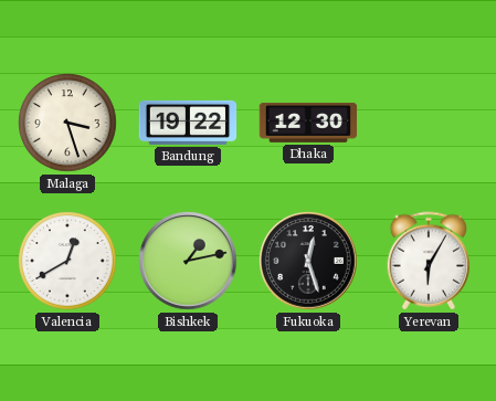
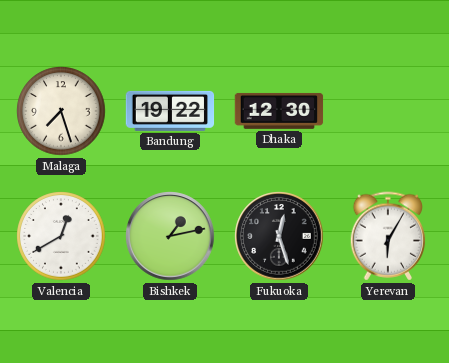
Malaga: 3:27 -> 7:27
